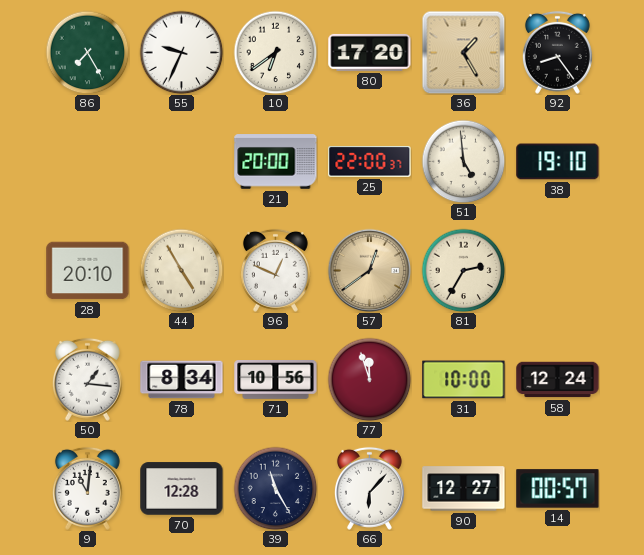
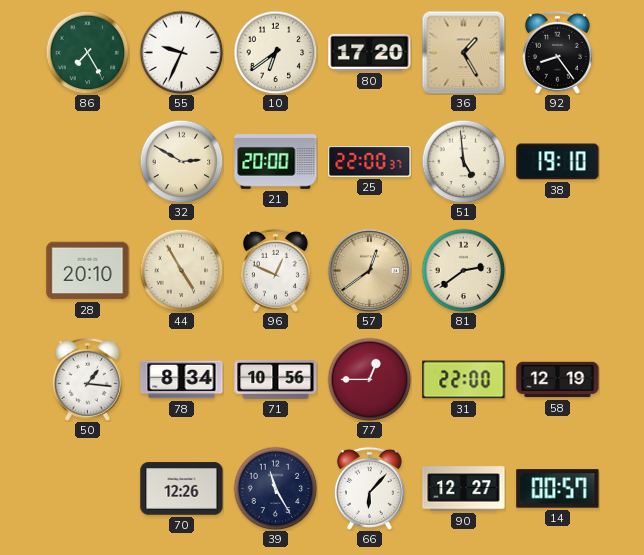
32: none -> 2:50
81: 2:35 -> 2:39
77: 11:57 -> 12:45
31: 10:00 -> 22:00
58: 12:24 -> 12:19
9: 11:01 -> none
70: 12:28 -> 12:26
